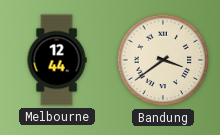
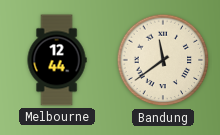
Bandung: 3:39 -> 11:39
